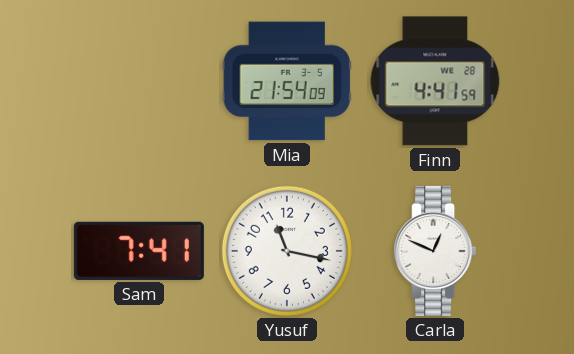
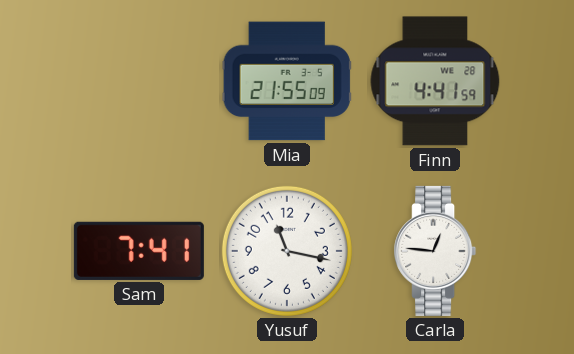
Mia: 21:54 -> 21:55
Carla: 12:49 -> 12:46
